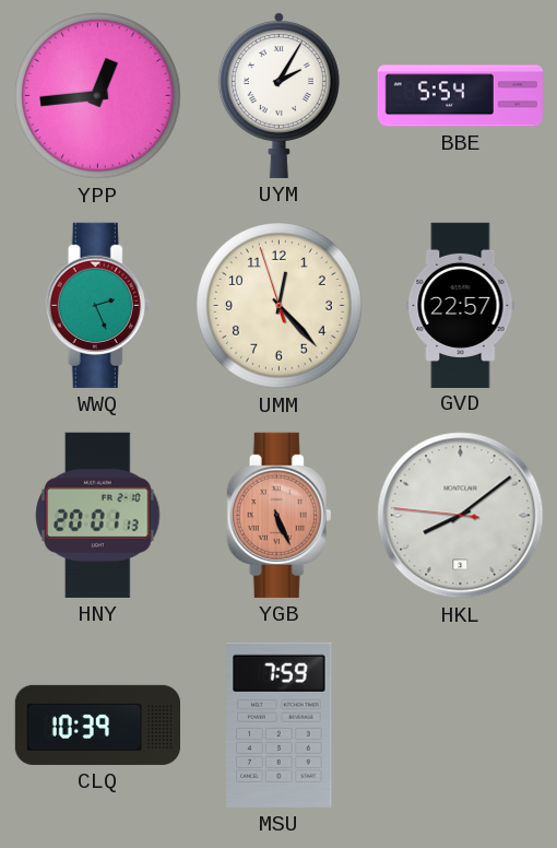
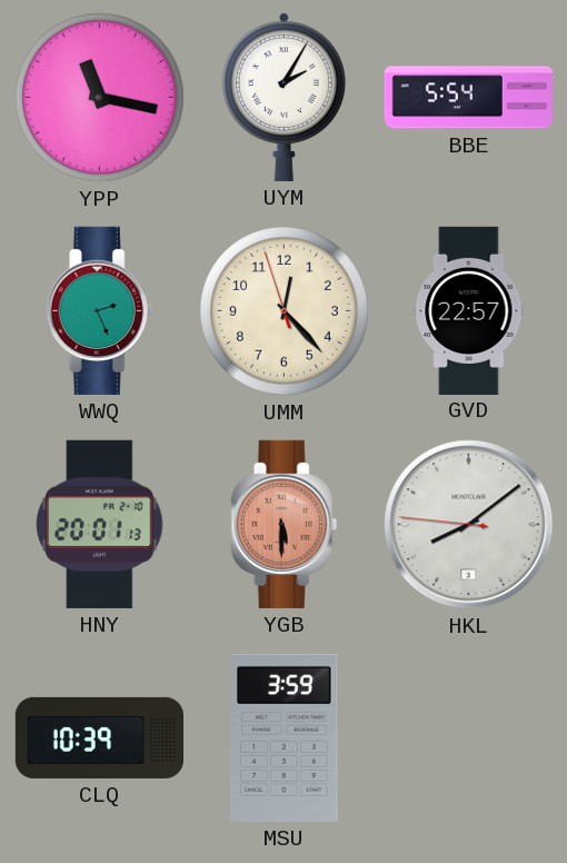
YPP: 12:44 -> 11:17
YGB: 5:26 -> 5:30
MSU: 7:59 -> 3:59
